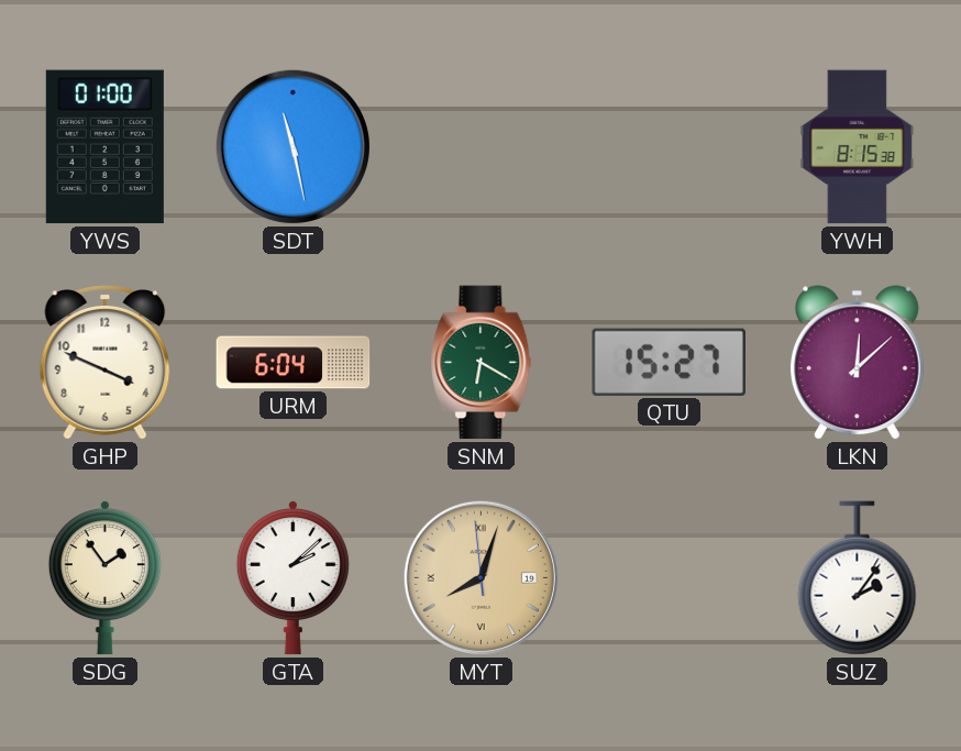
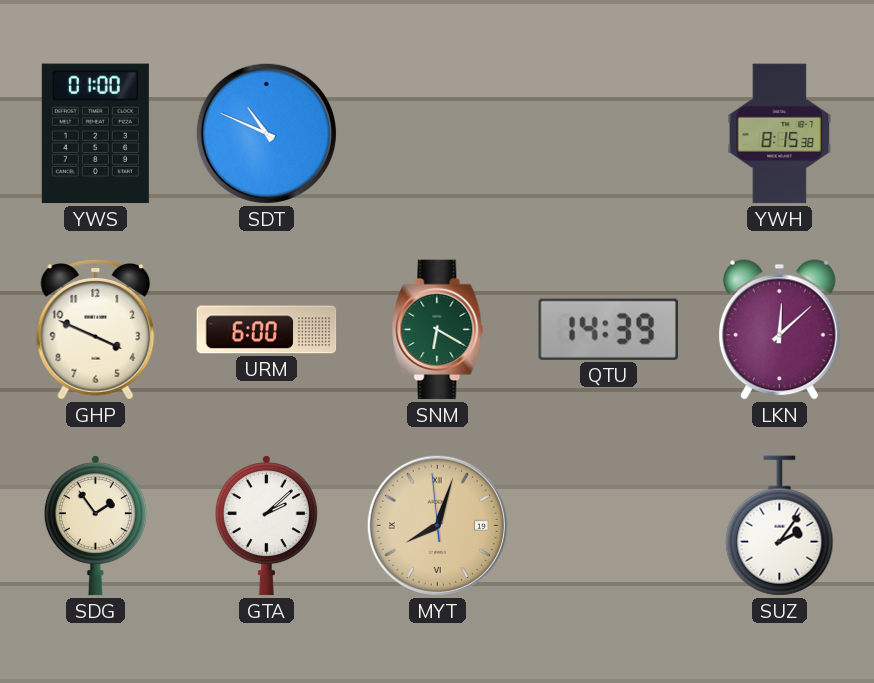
SDT: 11:28 -> 10:49
URM: 6:04 -> 6:00
QTU: 15:27 -> 14:39
